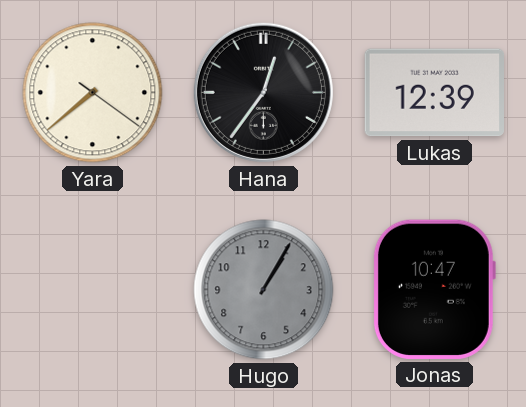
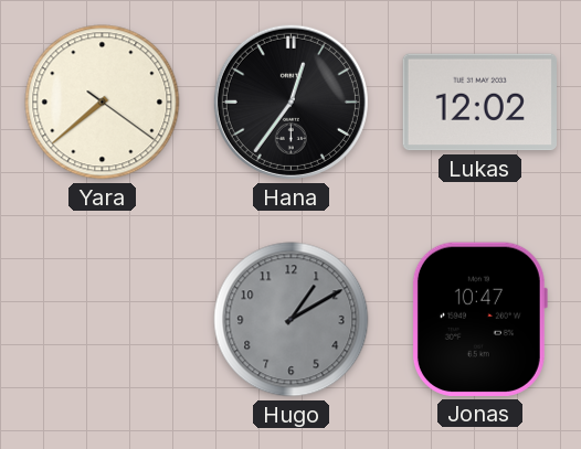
Lukas: 12:39 -> 12:02
Hugo: 1:05 -> 1:10
